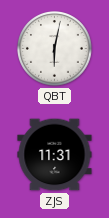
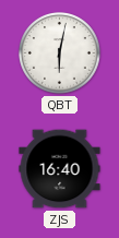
ZJS: 11:31 -> 16:40
